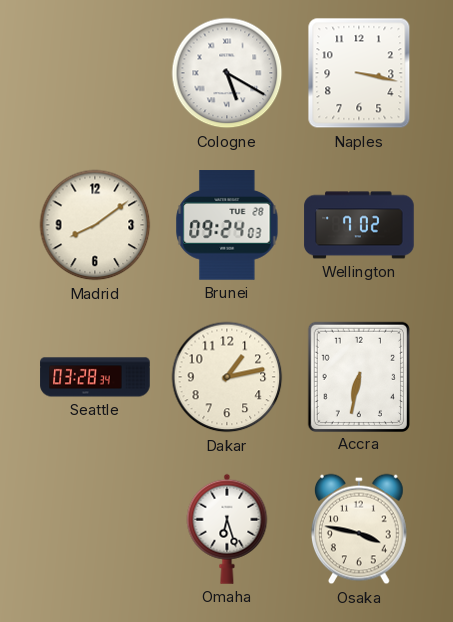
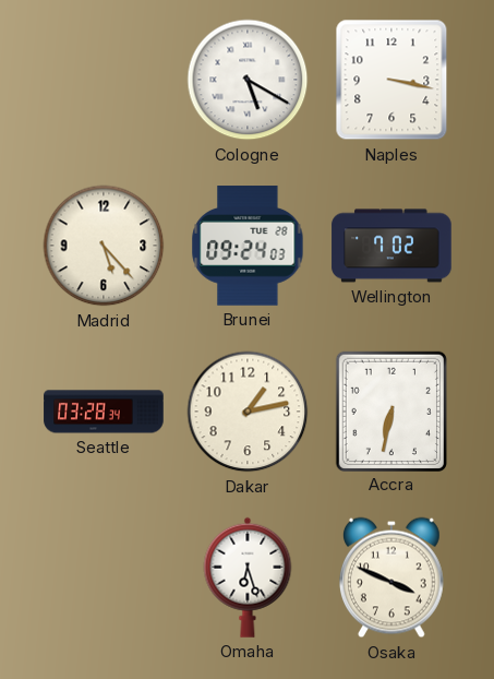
Madrid: 8:09 -> 5:23
Osaka: 3:47 -> 3:49
